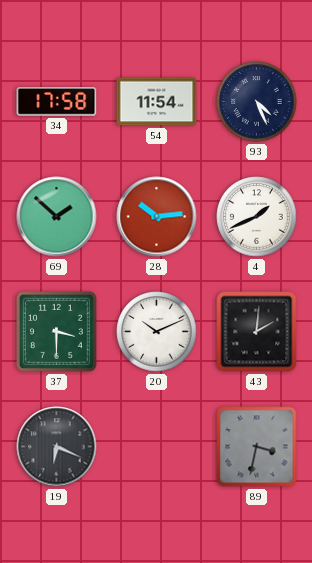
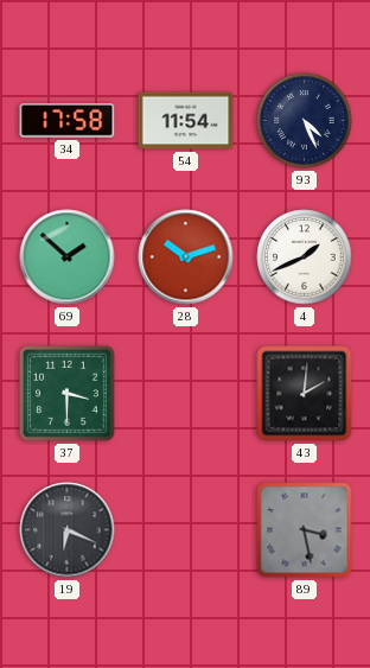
28: 10:14 -> 10:12
20: 10:11 -> none
89: 3:32 -> 3:28
